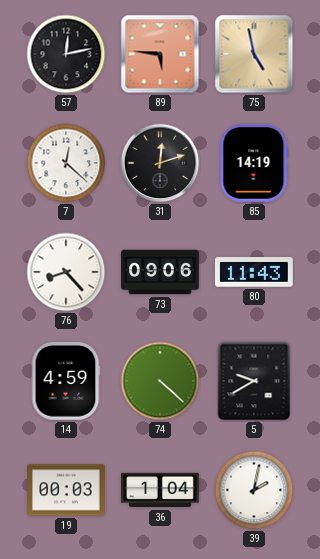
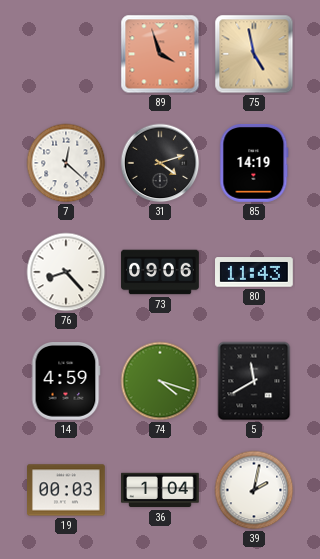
57: 12:13 -> none
89: 5:46 -> 3:57
31: 12:12 -> 4:12
74: 4:22 -> 4:18
5: 9:40 -> 11:40
